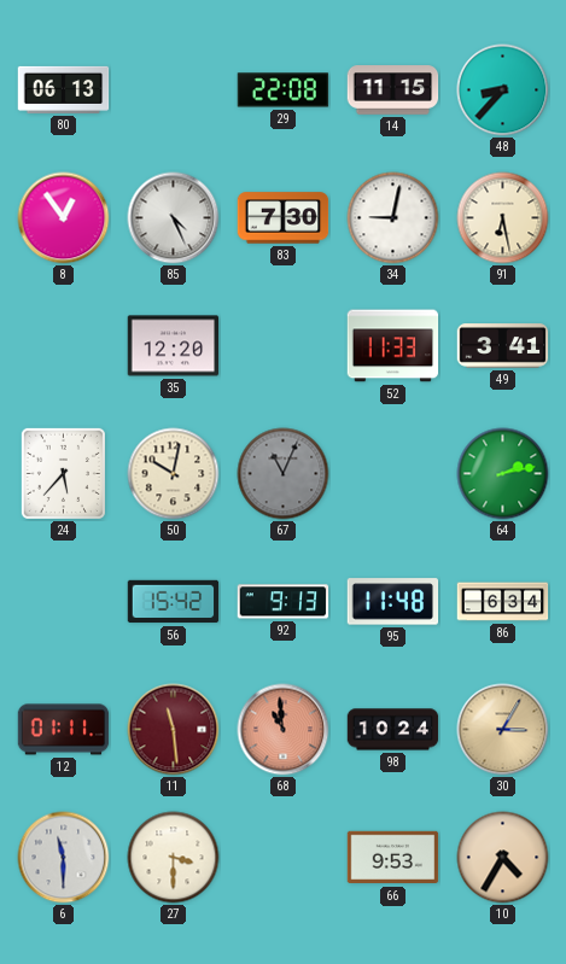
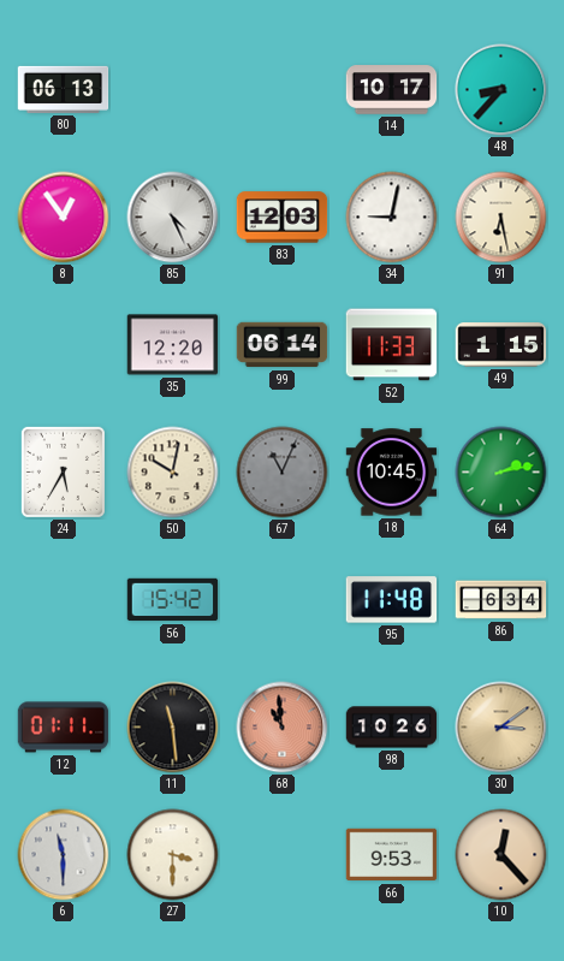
29: 22:08 -> none
14: 11:15 -> 10:17
83: 7:30 -> 12:03
99: none -> 06:14
49: 3:41 -> 1:15
24: 5:37 -> 5:35
18: none -> 10:45
92: 9:13 -> none
11 dial: burgundy -> black
98: 10:24 -> 10:26
30: 3:05 -> 3:09
10: 4:35 -> 12:23
